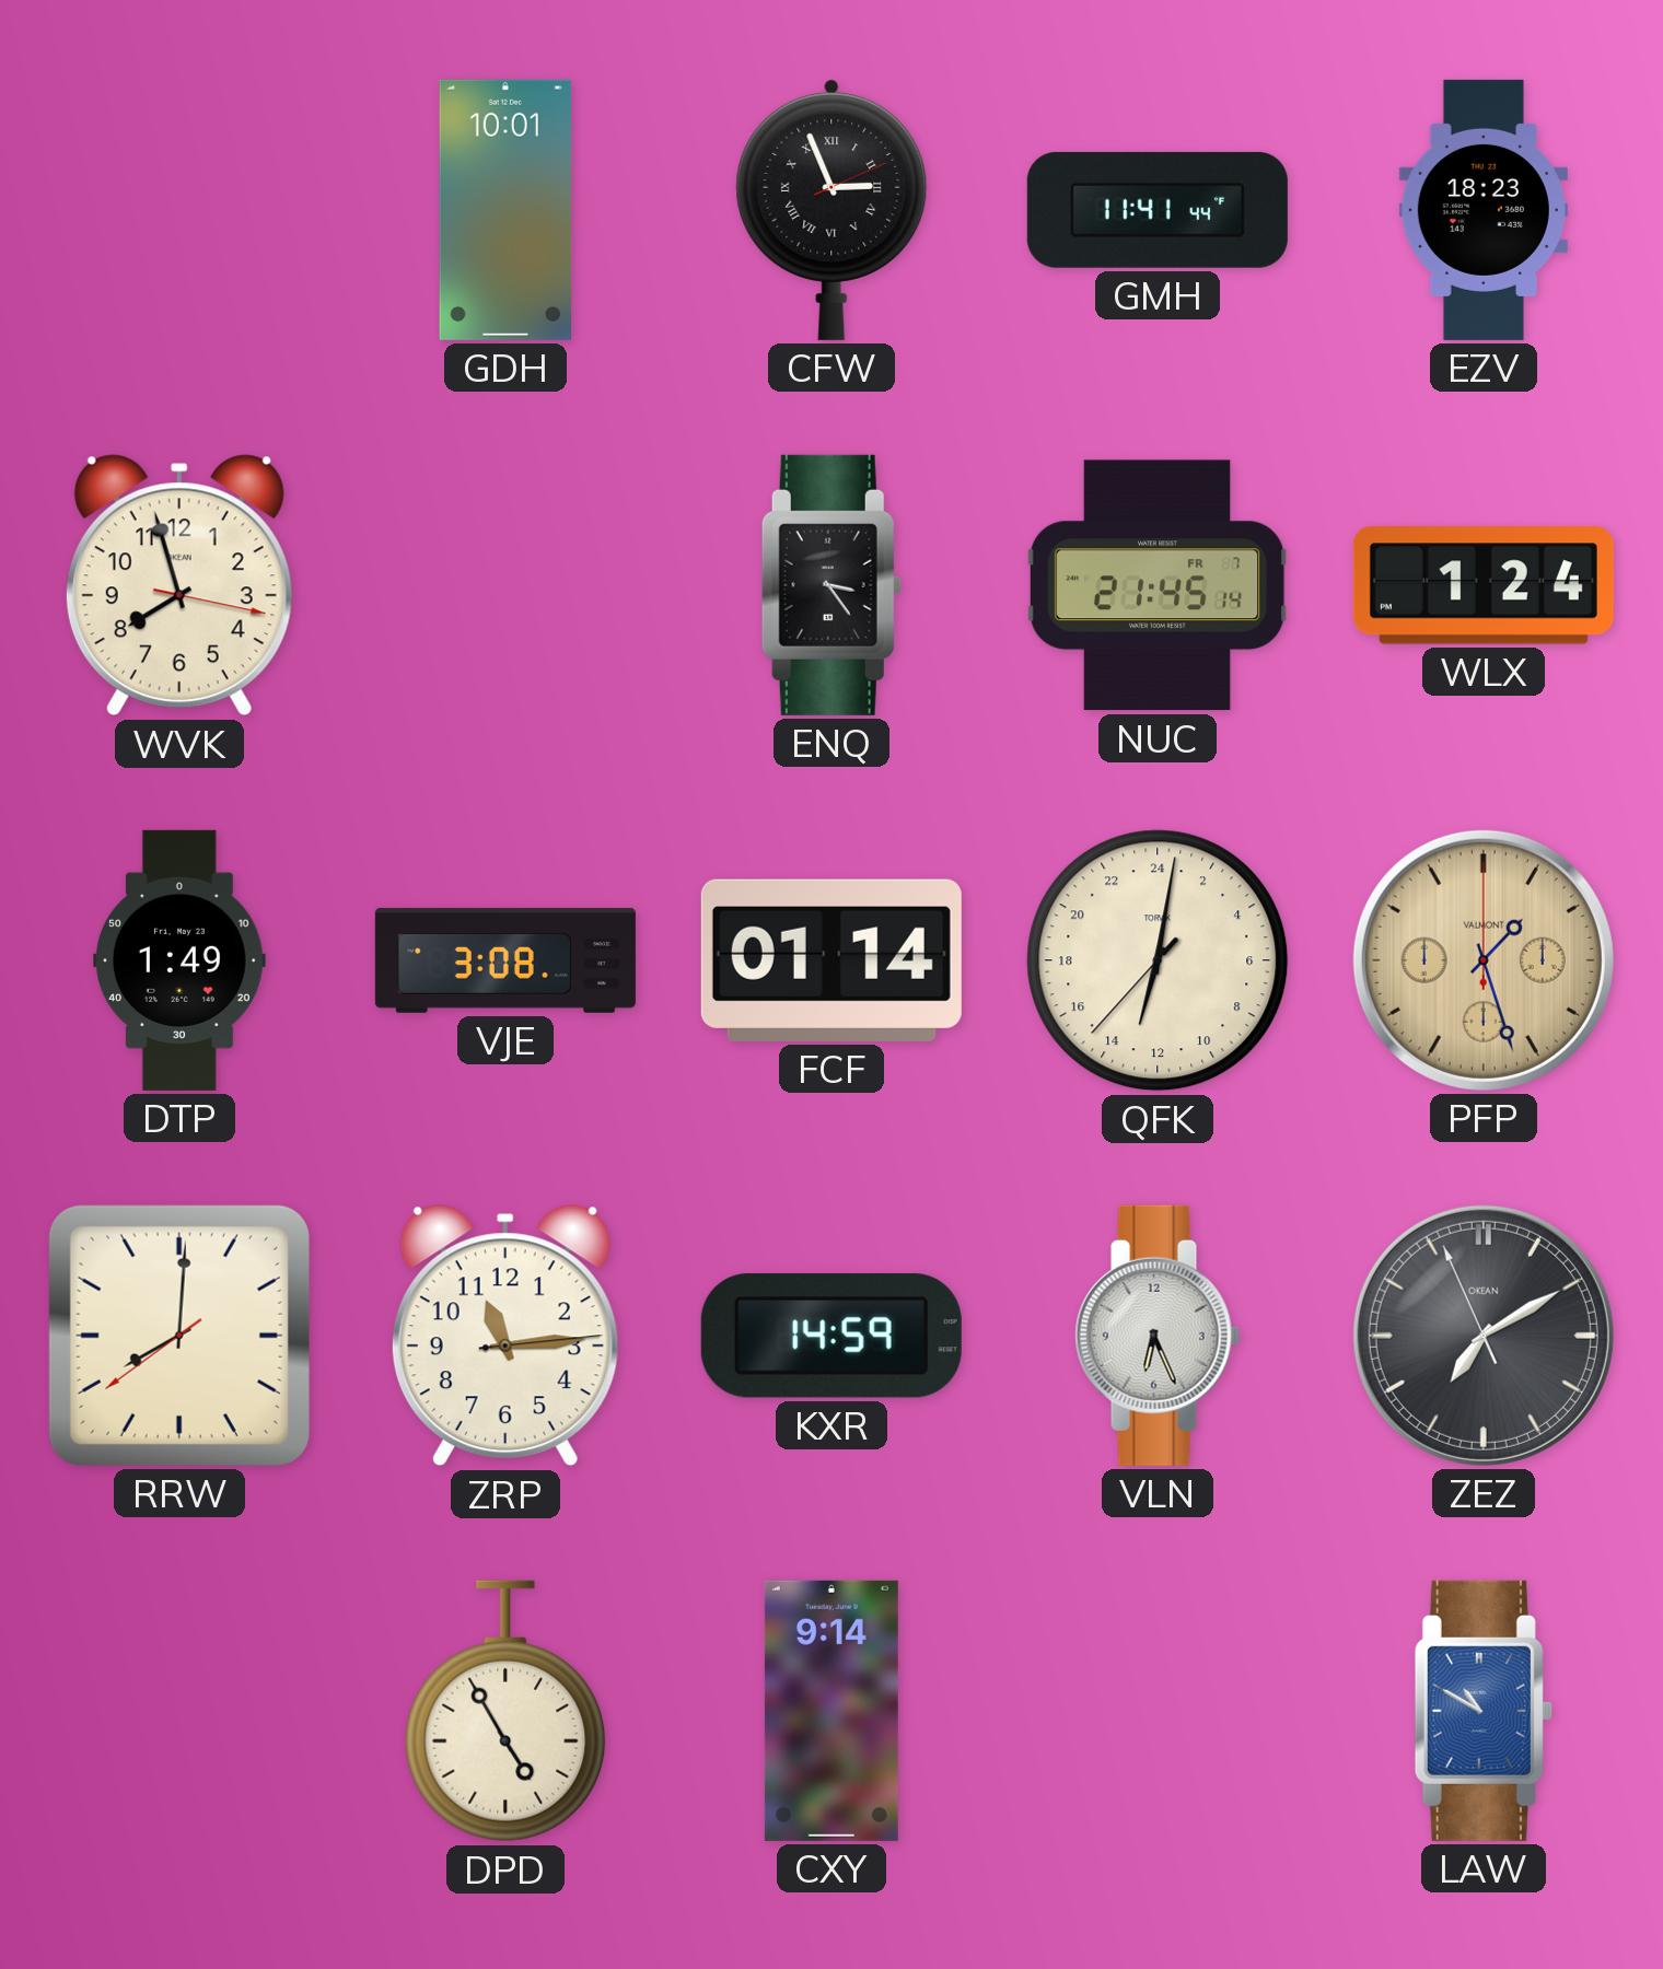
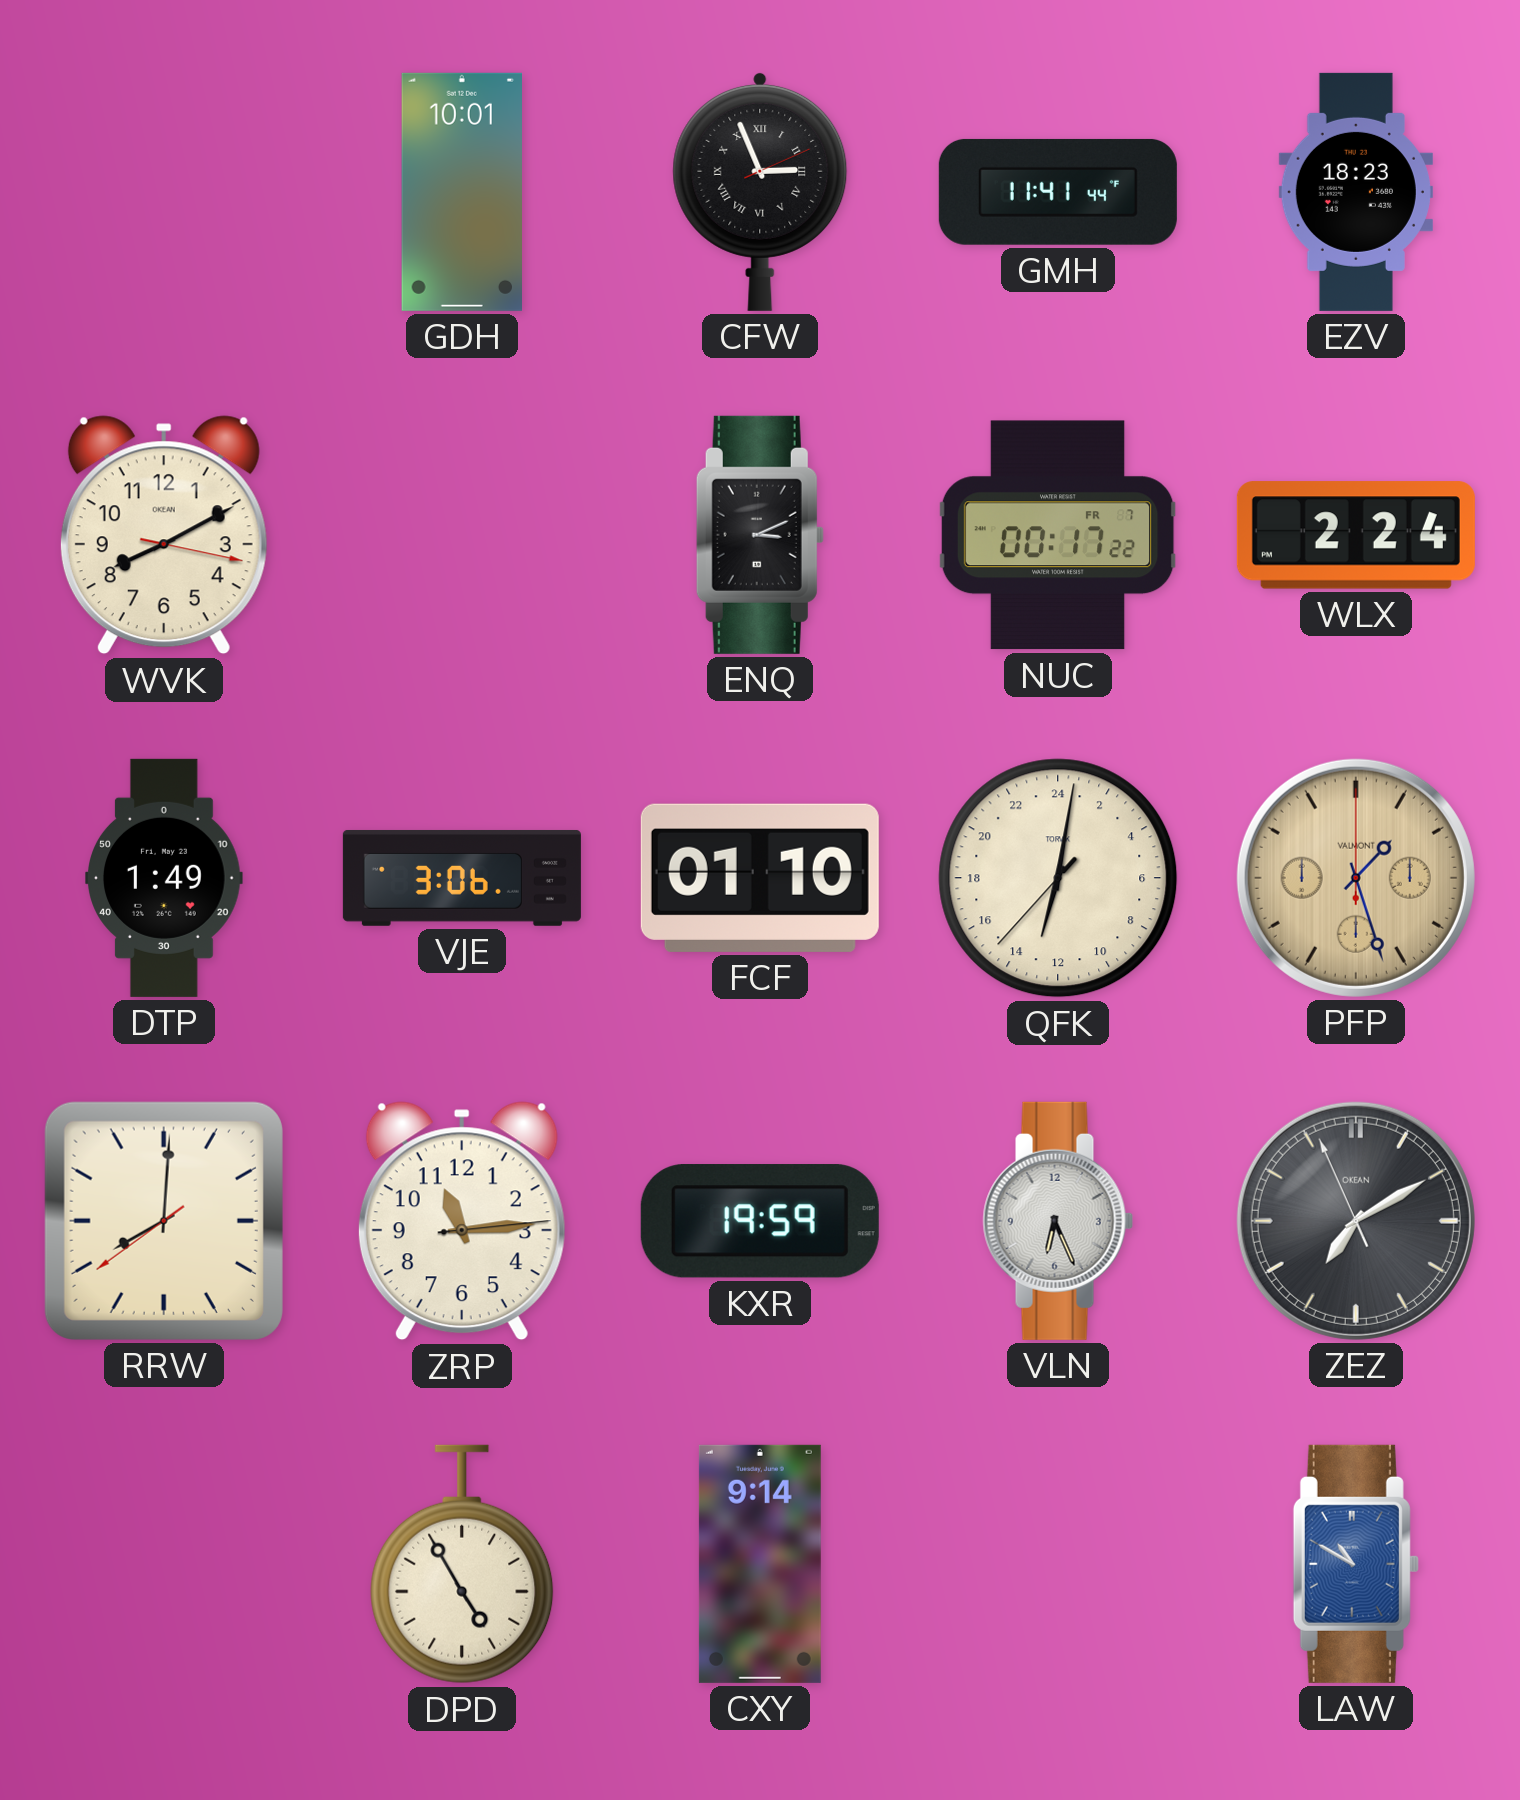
WVK: 7:57 -> 8:10
ENQ: 3:24 -> 3:11
NUC: 21:45 -> 00:17
WLX: 1:24 -> 2:24
VJE: 3:08 -> 3:06
FCF: 01:14 -> 01:10
KXR: 14:59 -> 19:59
